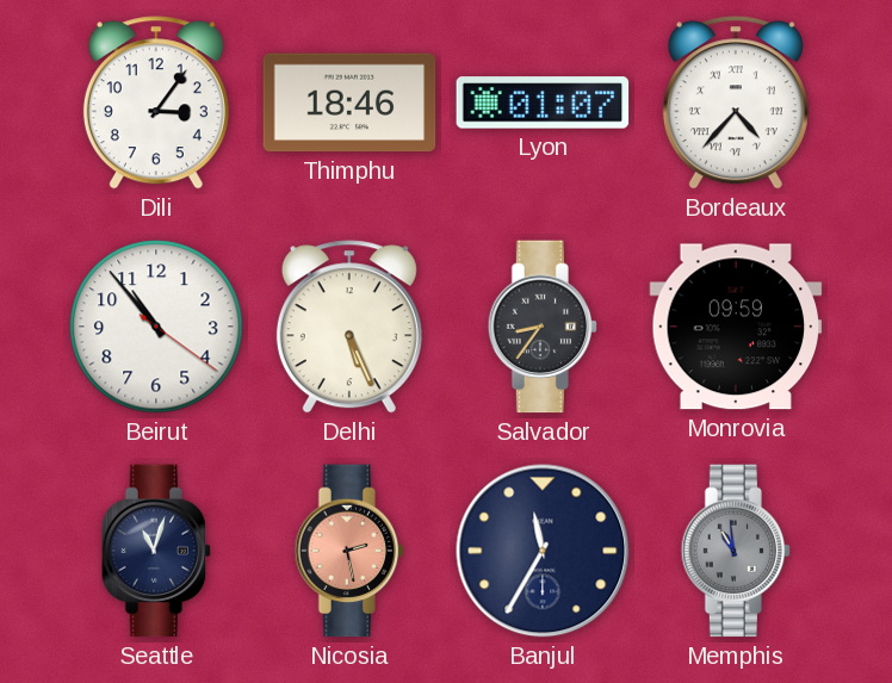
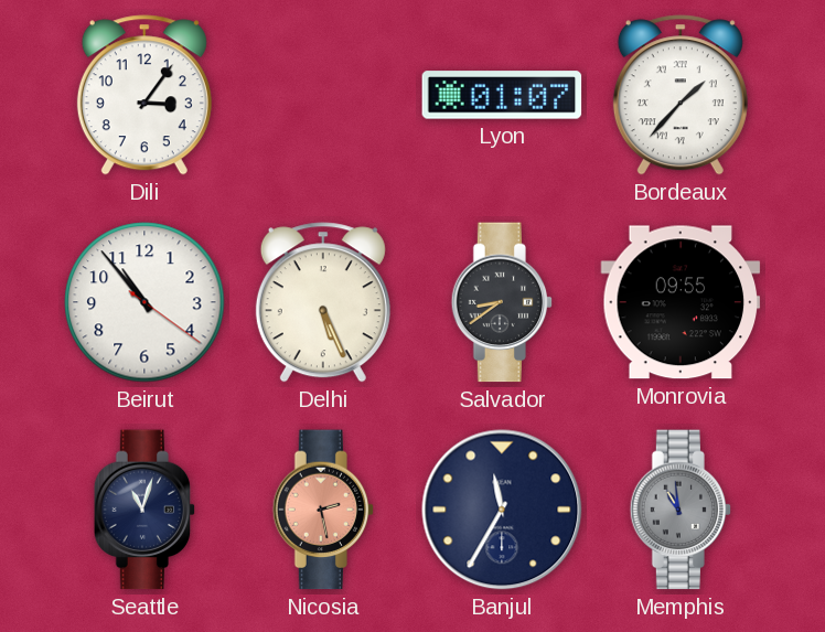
Thimphu: 18:46 -> none
Bordeaux: 4:37 -> 1:37
Salvador: 8:36 -> 8:39
Monrovia: 09:59 -> 09:55
